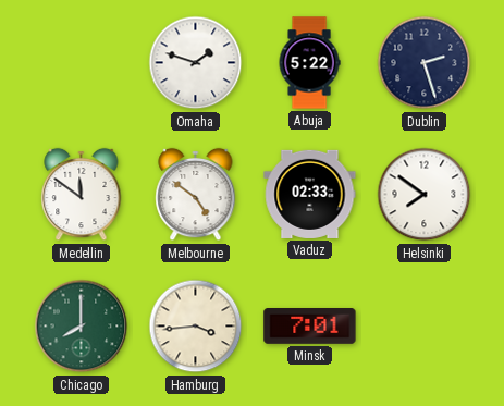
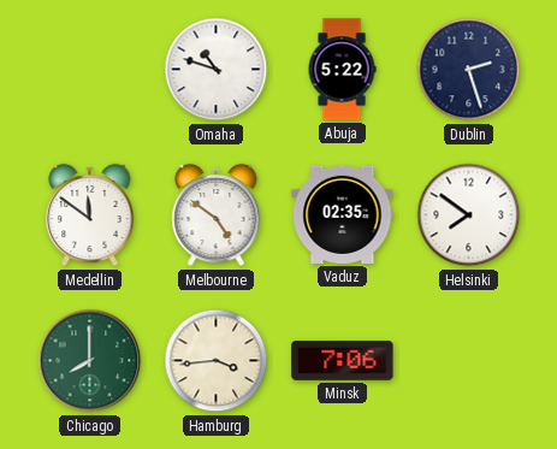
Omaha: 1:48 -> 10:48
Vaduz: 02:33 -> 02:35
Minsk: 7:01 -> 7:06
